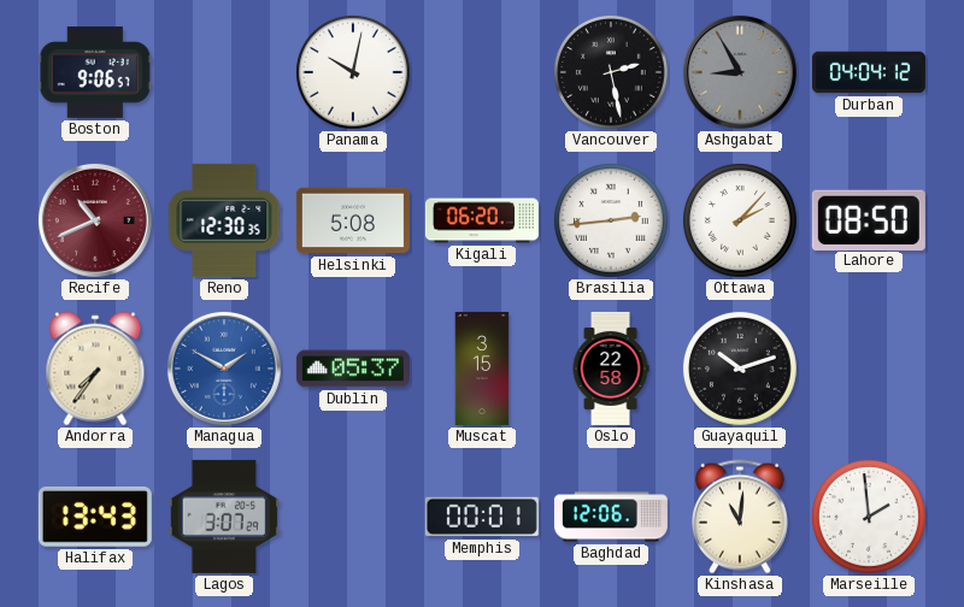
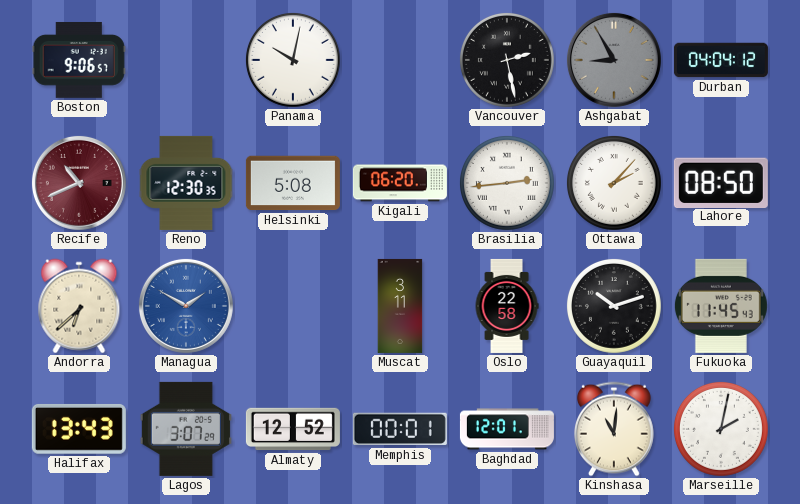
Andorra: 7:36 -> 6:38
Dublin: 05:37 -> none
Muscat: 3:15 -> 3:11
Fukuoka: none -> 11:45
Almaty: none -> 12:52
Baghdad: 12:06 -> 12:01
Marseille: 1:59 -> 2:02
